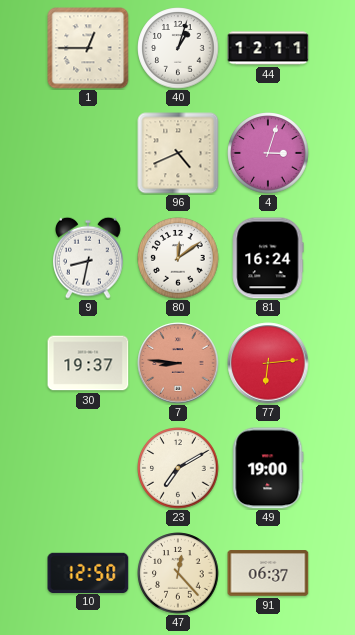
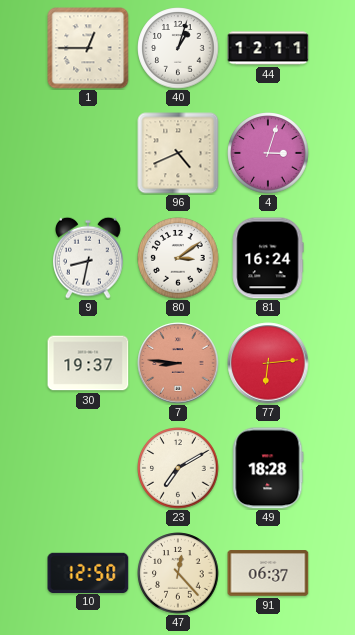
80: 12:09 -> 3:09
49: 19:00 -> 18:28
